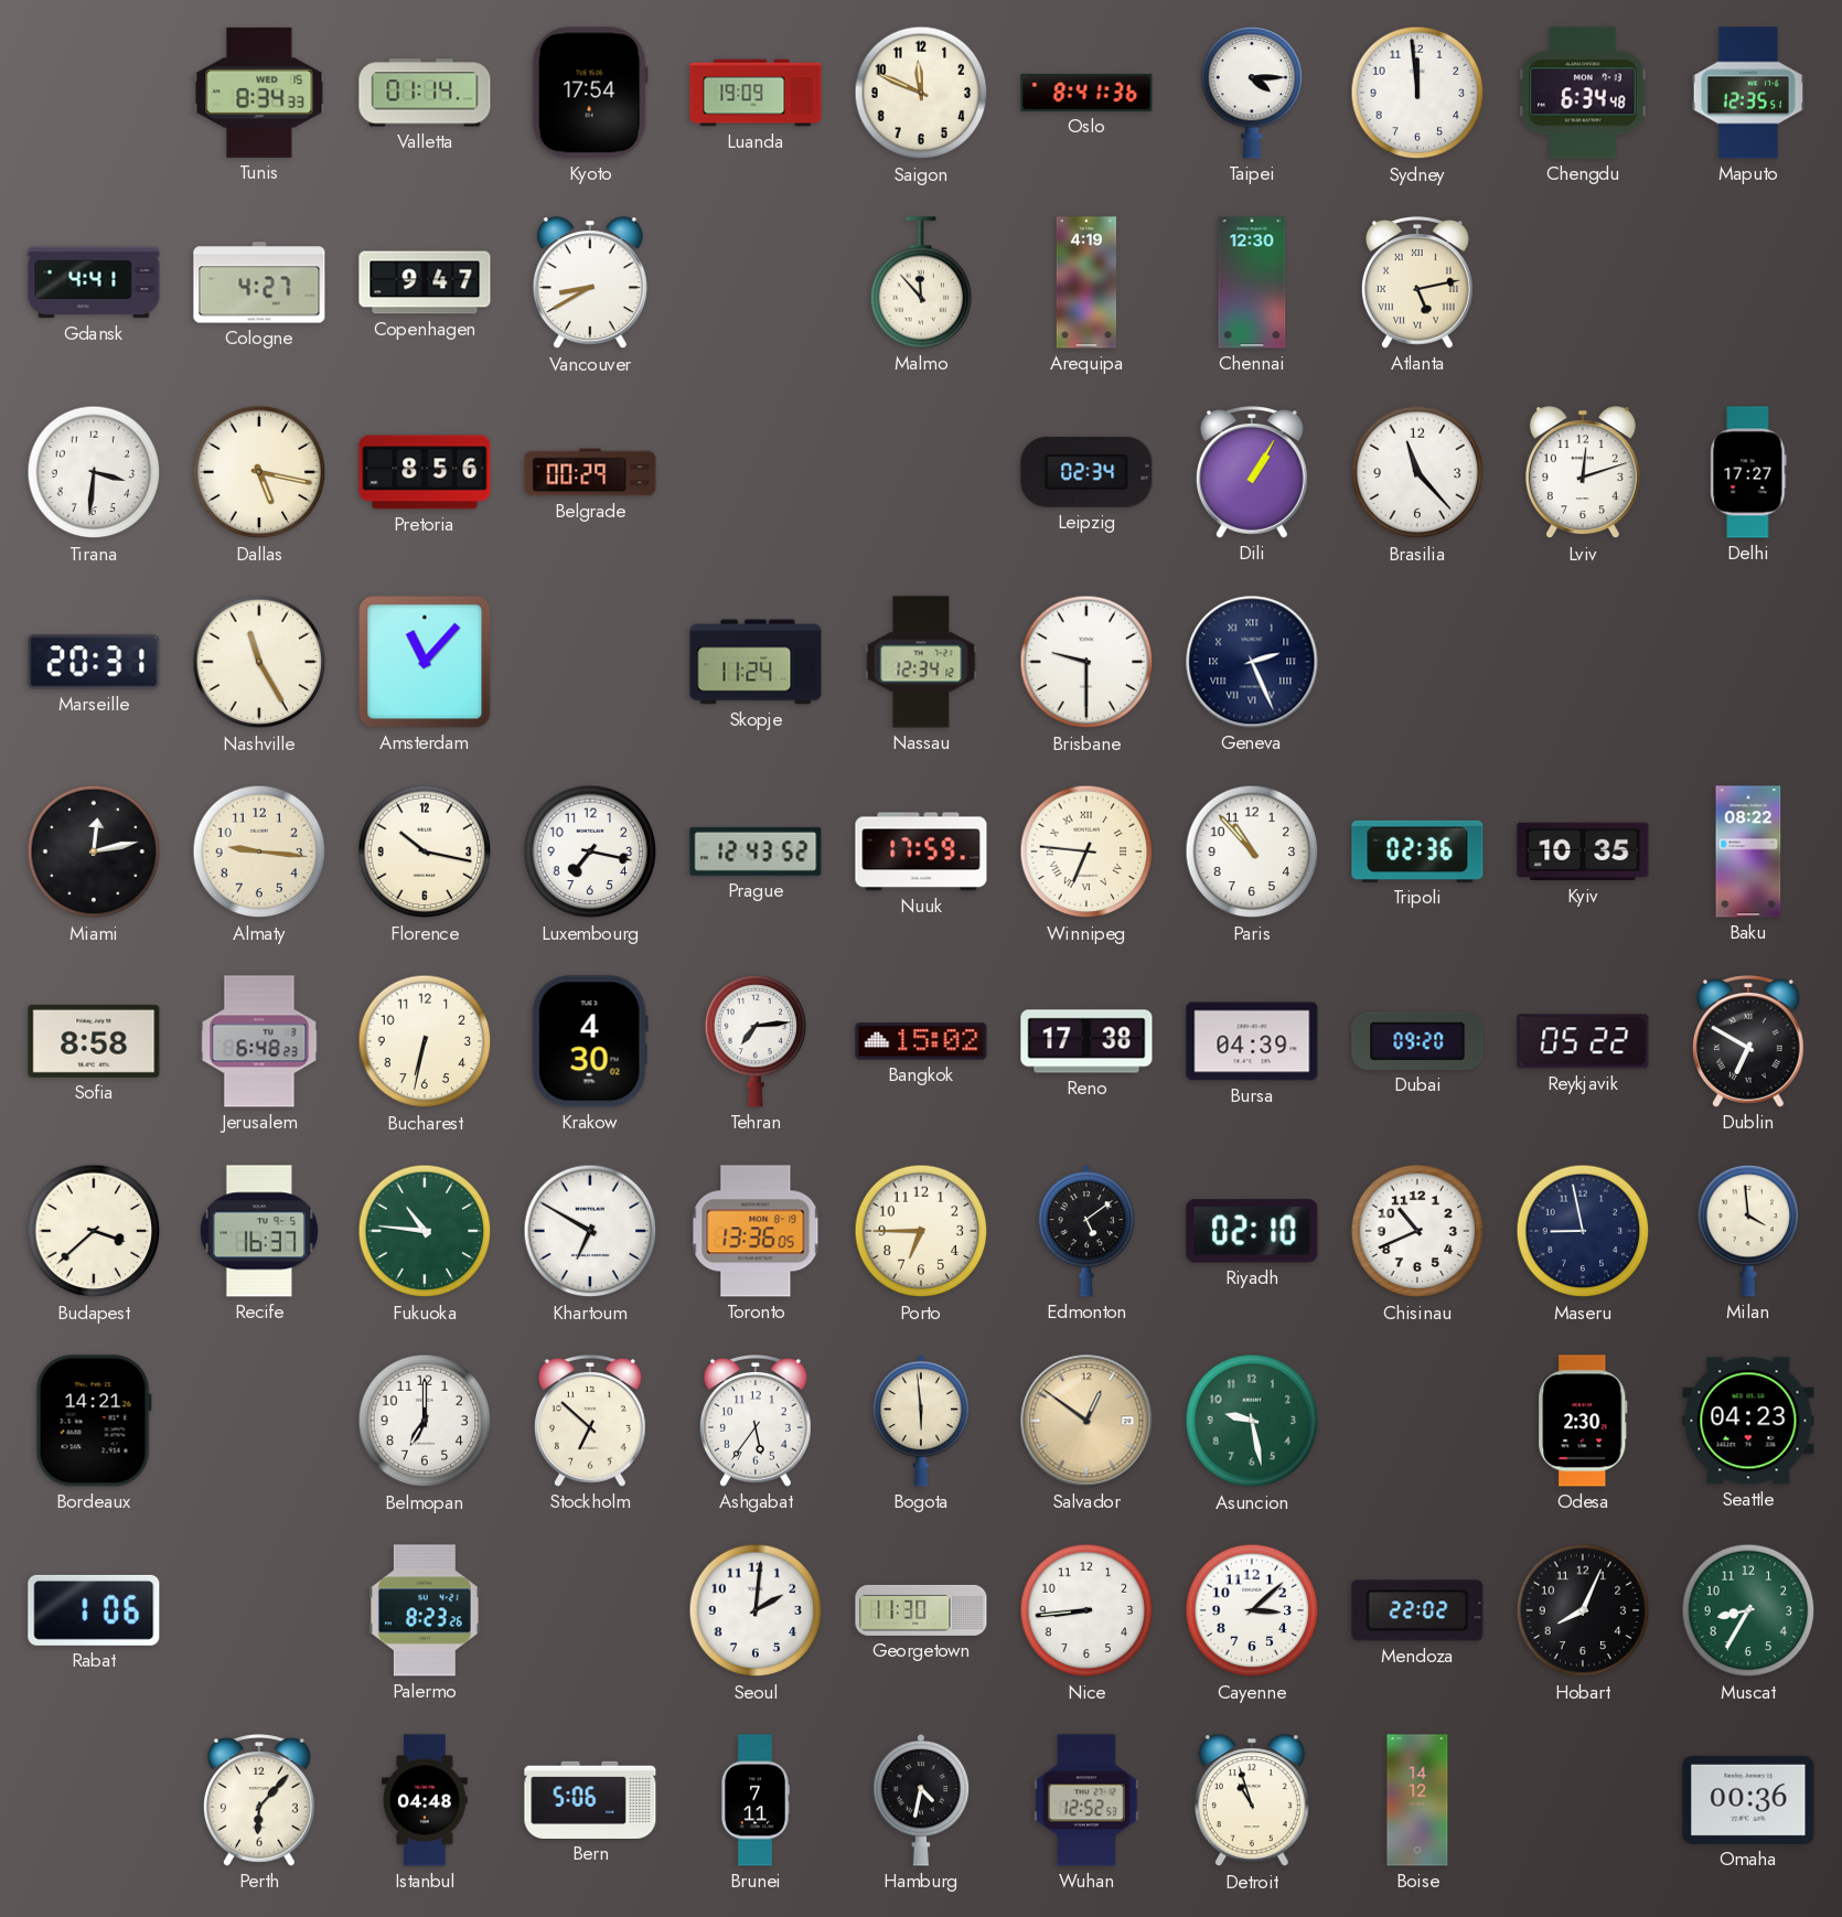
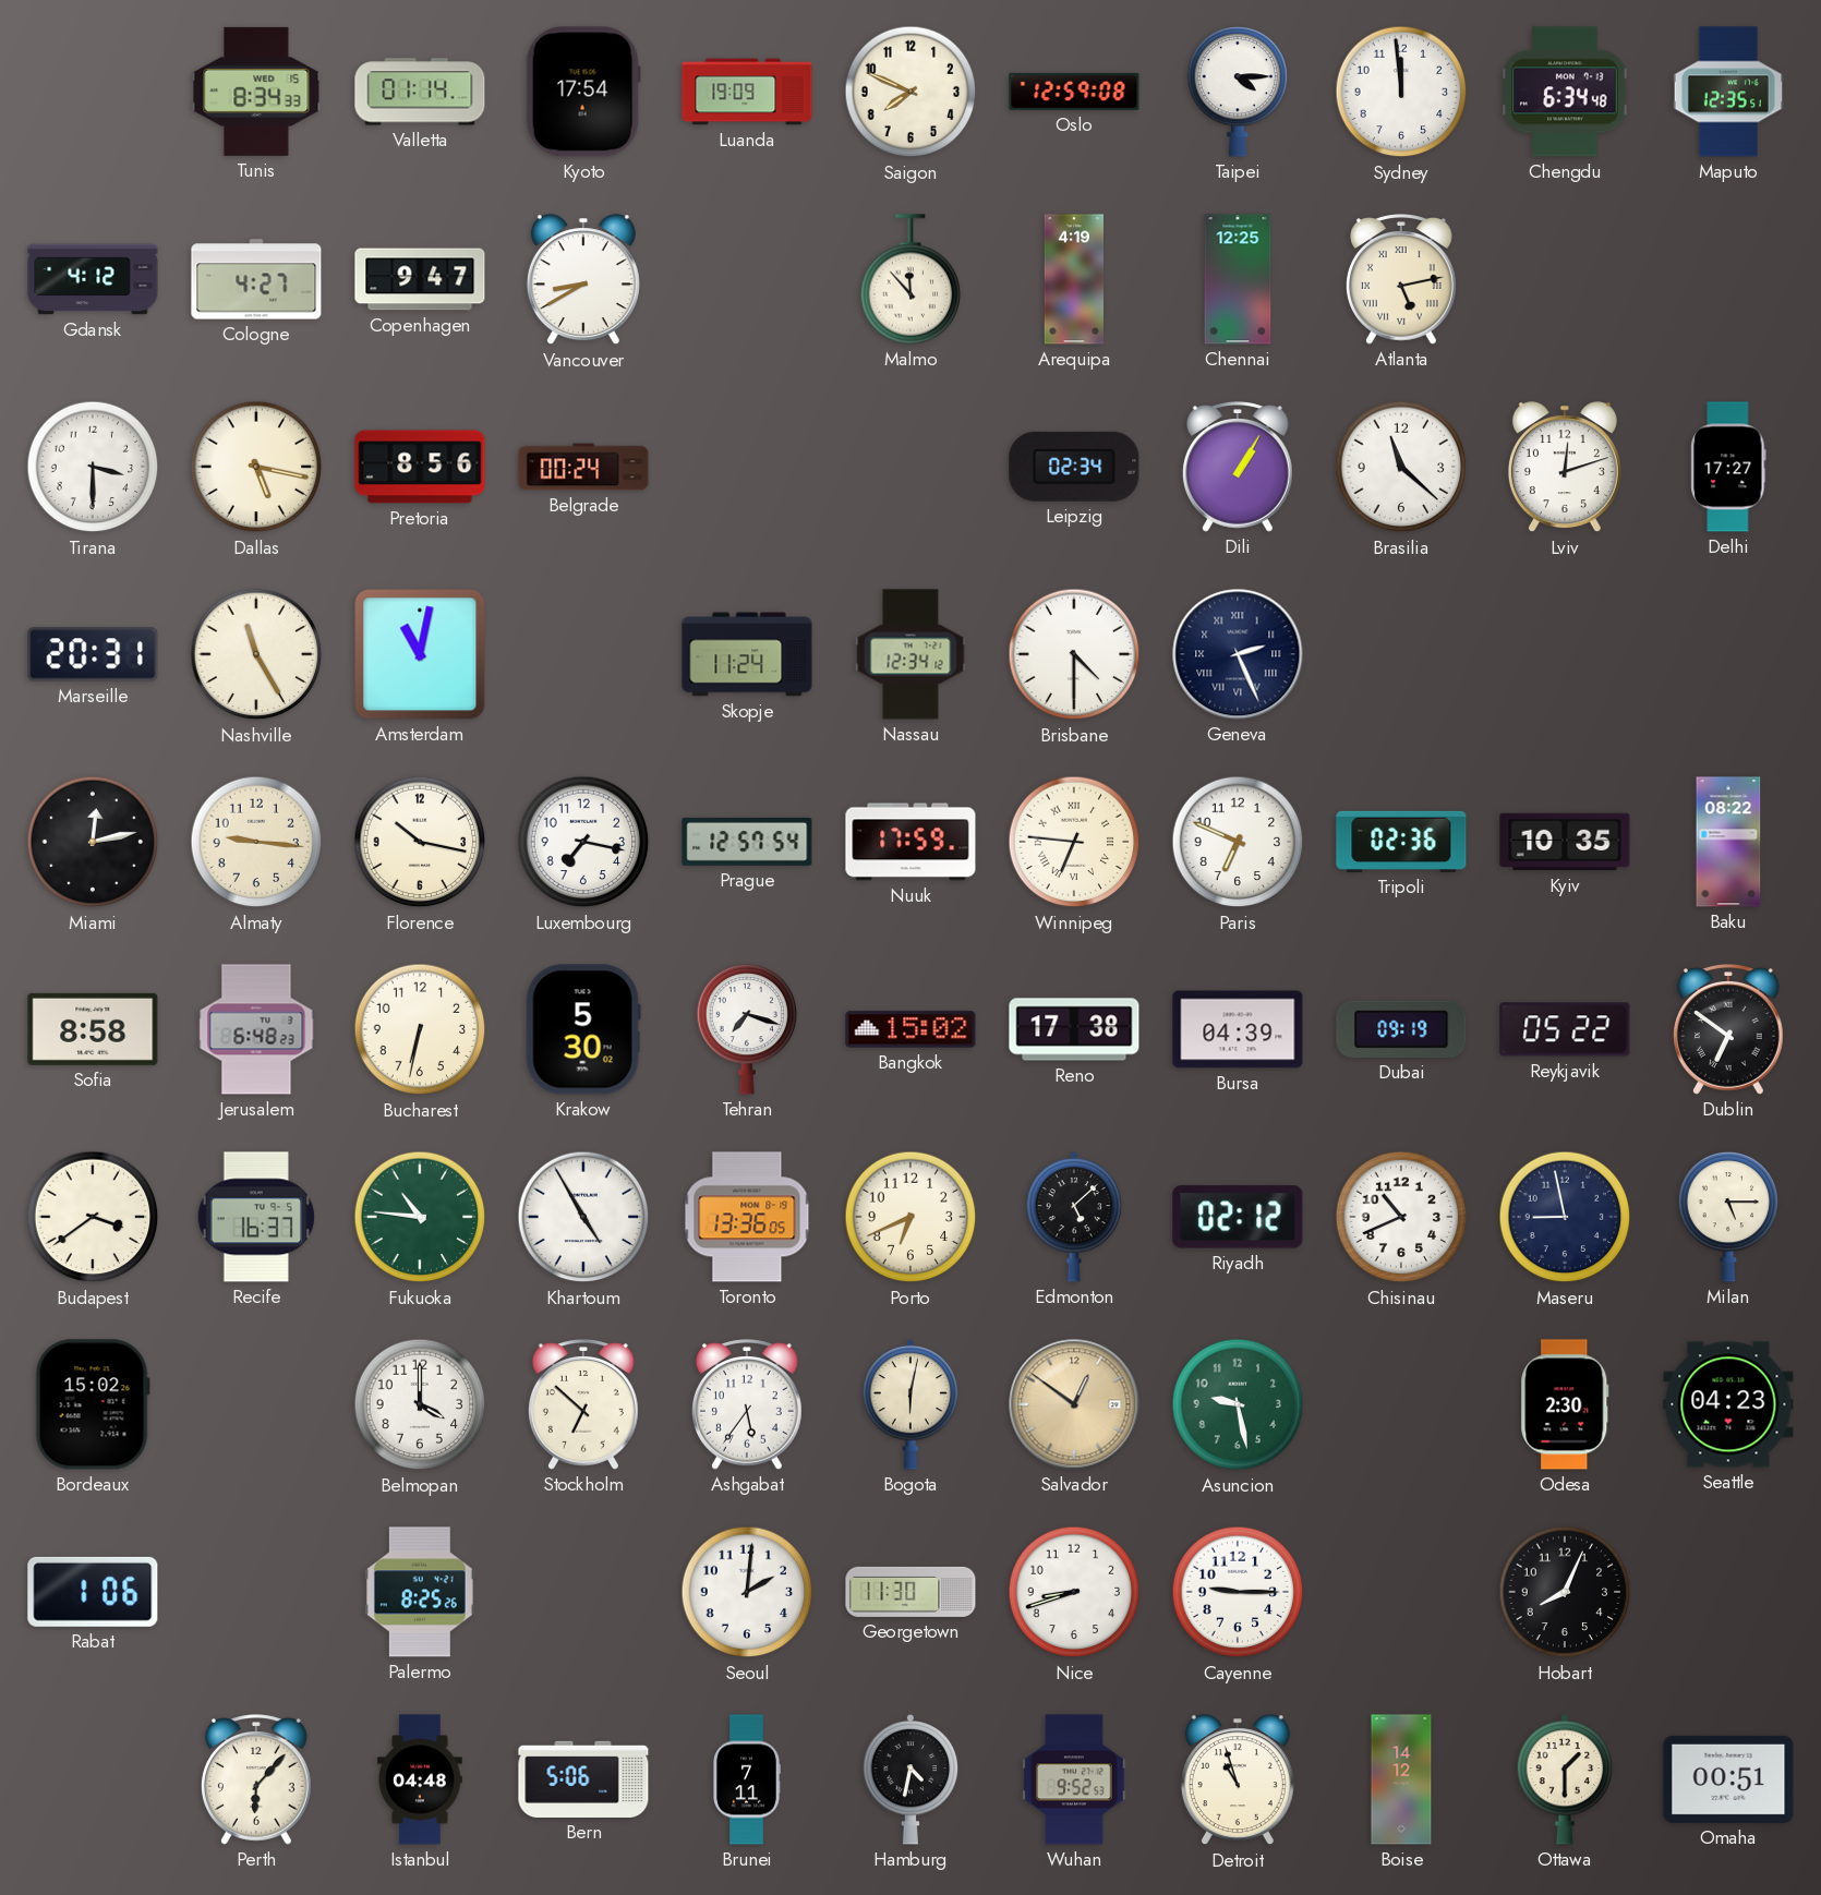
Saigon: 11:49 -> 7:49
Oslo: 8:41 -> 12:59
Gdansk: 4:41 -> 4:12
Chennai: 12:30 -> 12:25
Tirana: 3:31 -> 3:30
Belgrade: 00:29 -> 00:24
Brasilia: 11:23 -> 11:22
Amsterdam: 11:07 -> 11:02
Brisbane: 9:30 -> 4:30
Prague: 12:43 -> 12:57
Paris: 10:53 -> 6:49
Krakow: 4:30 -> 5:30
Tehran: 7:14 -> 7:18
Dubai: 09:20 -> 09:19
Dublin: 6:50 -> 6:51
Budapest: 3:38 -> 3:39
Khartoum: 6:50 -> 4:55
Porto: 6:45 -> 6:41
Edmonton: 5:09 -> 5:08
Riyadh: 02:10 -> 02:12
Milan: 3:59 -> 5:15
Bordeaux: 14:21 -> 15:02
Belmopan: 7:00 -> 4:00
Bogota: 5:59 -> 6:02
Palermo: 8:23 -> 8:25
Nice: 8:44 -> 8:42
Cayenne: 3:08 -> 9:15
Mendoza: 22:02 -> none
Muscat: 8:35 -> none
Wuhan: 12:52 -> 9:52
Ottawa: none -> 1:30
Omaha: 00:36 -> 00:51
